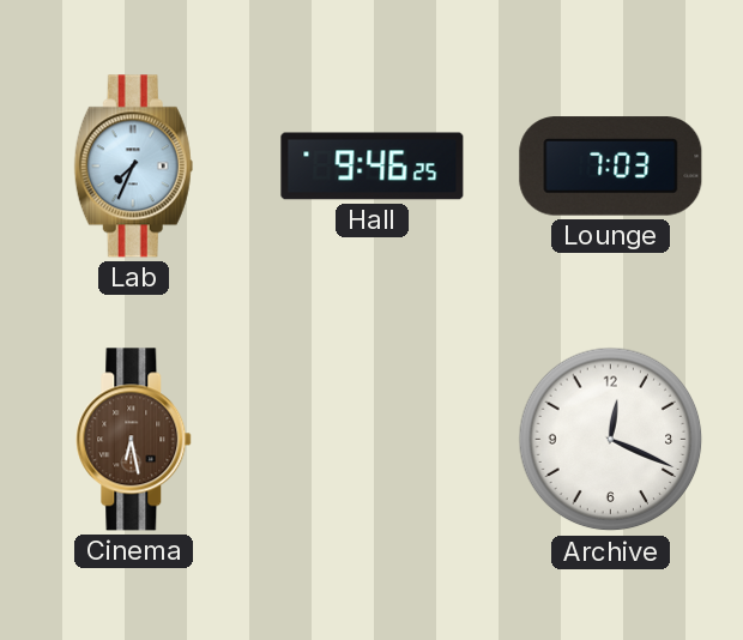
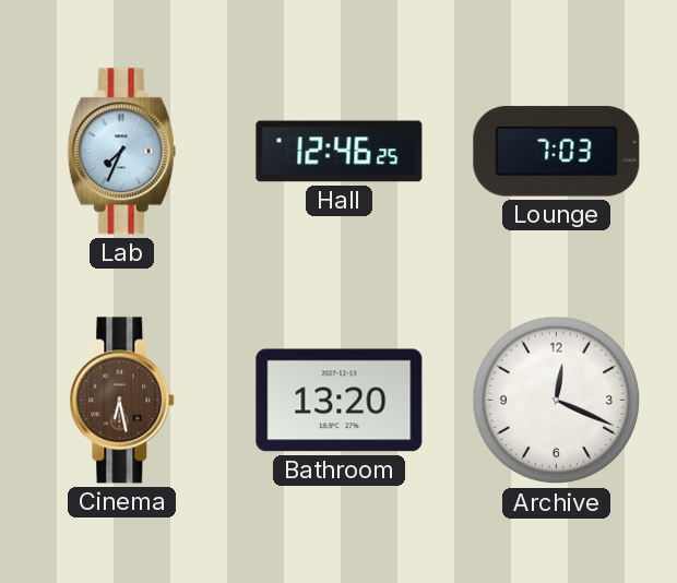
Hall: 9:46 -> 12:46
Bathroom: none -> 13:20
